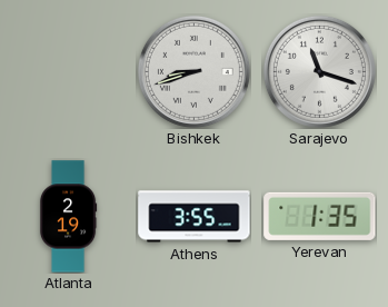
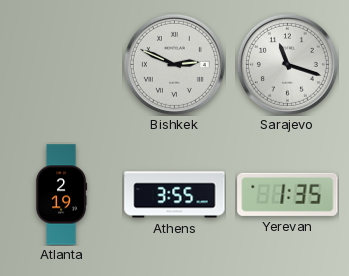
Bishkek: 8:42 -> 2:49
